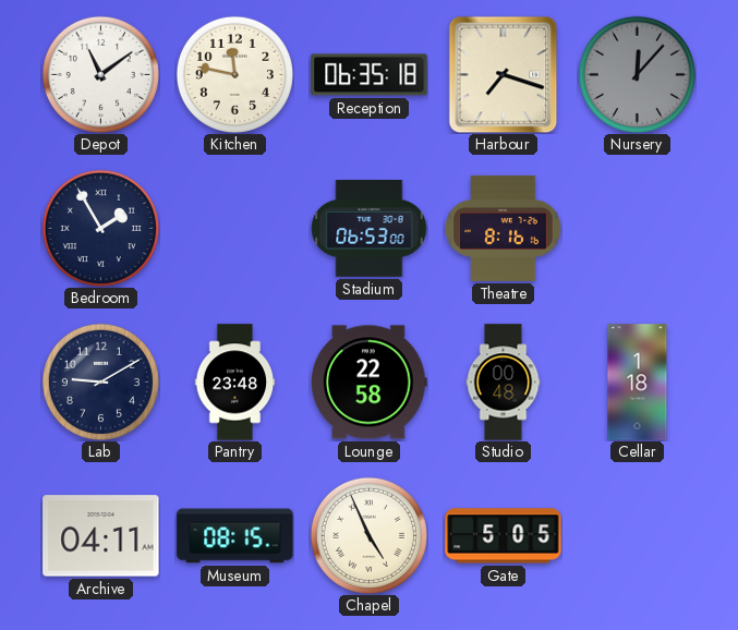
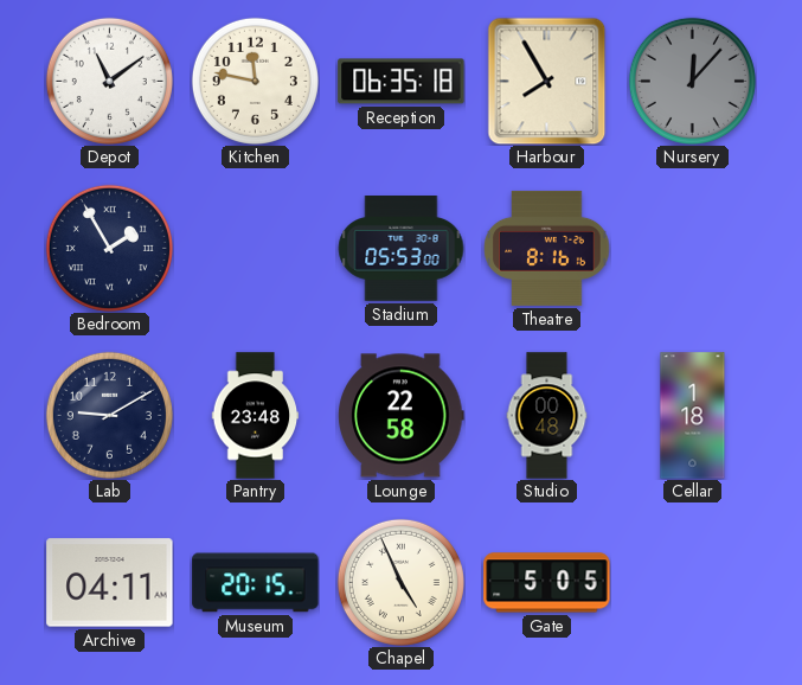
Harbour: 7:18 -> 7:55
Stadium: 06:53 -> 05:53
Museum: 08:15 -> 20:15
